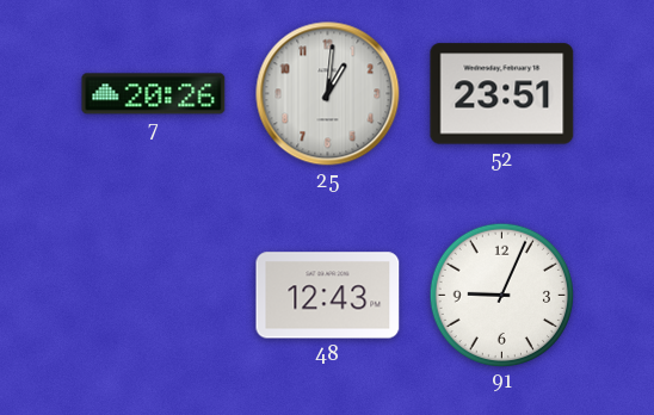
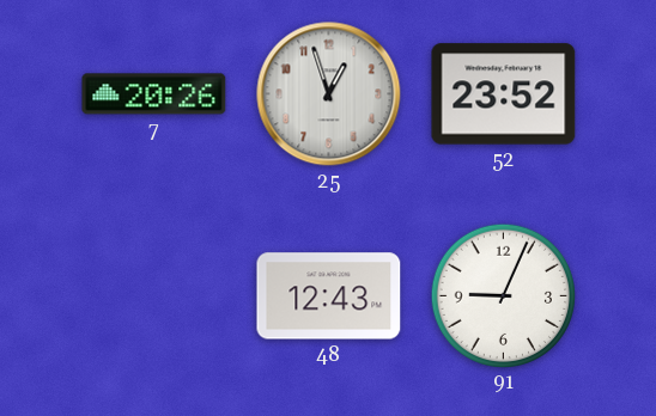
25: 1:01 -> 12:57
52: 23:51 -> 23:52
